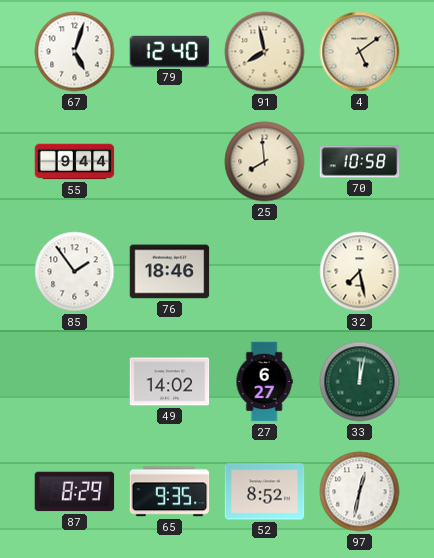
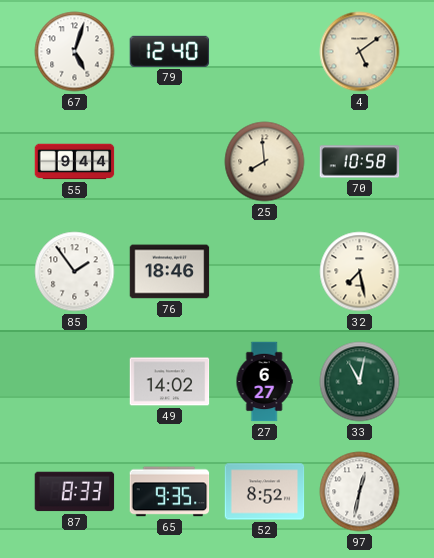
91: 7:58 -> none
33: 12:02 -> 11:02
87: 8:29 -> 8:33
